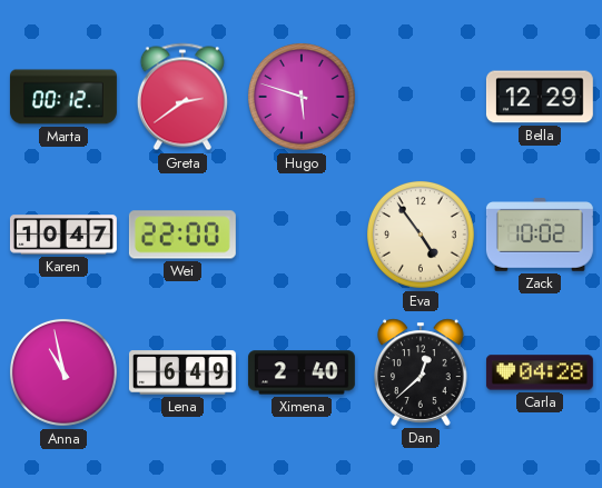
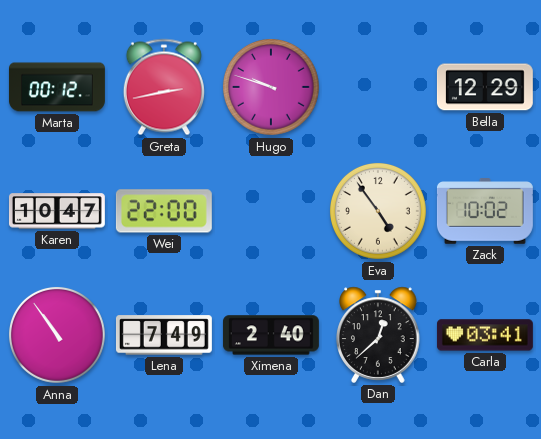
Greta: 2:39 -> 2:43
Hugo: 5:48 -> 9:48
Anna: 10:58 -> 10:54
Lena: 6:49 -> 7:49
Carla: 04:28 -> 03:41
